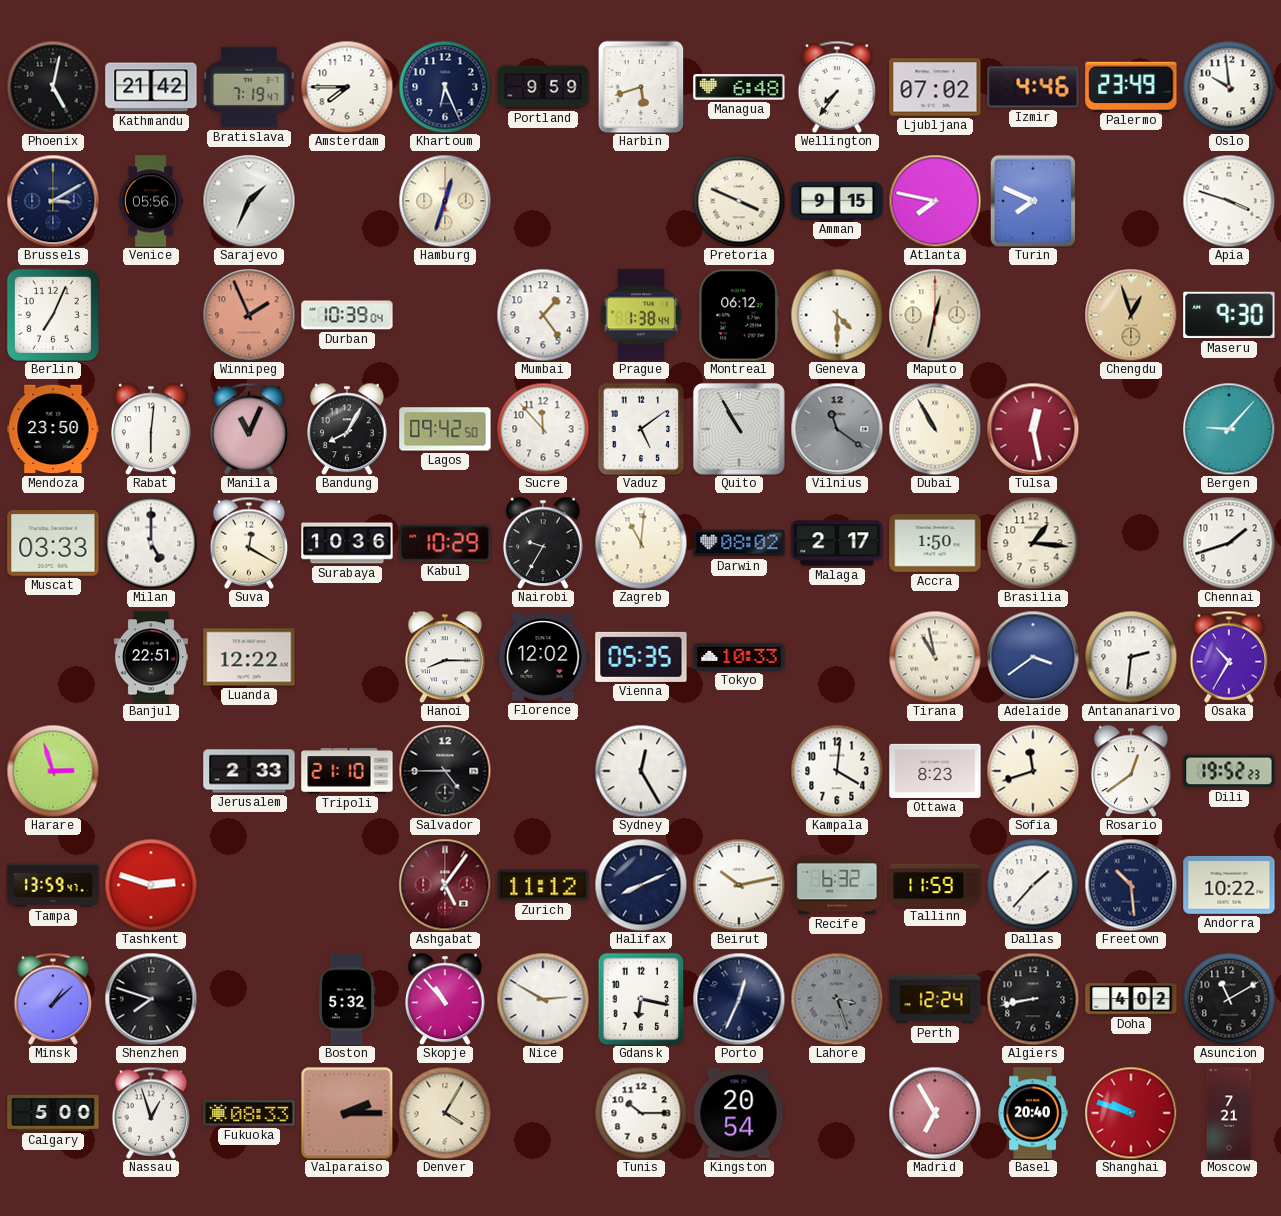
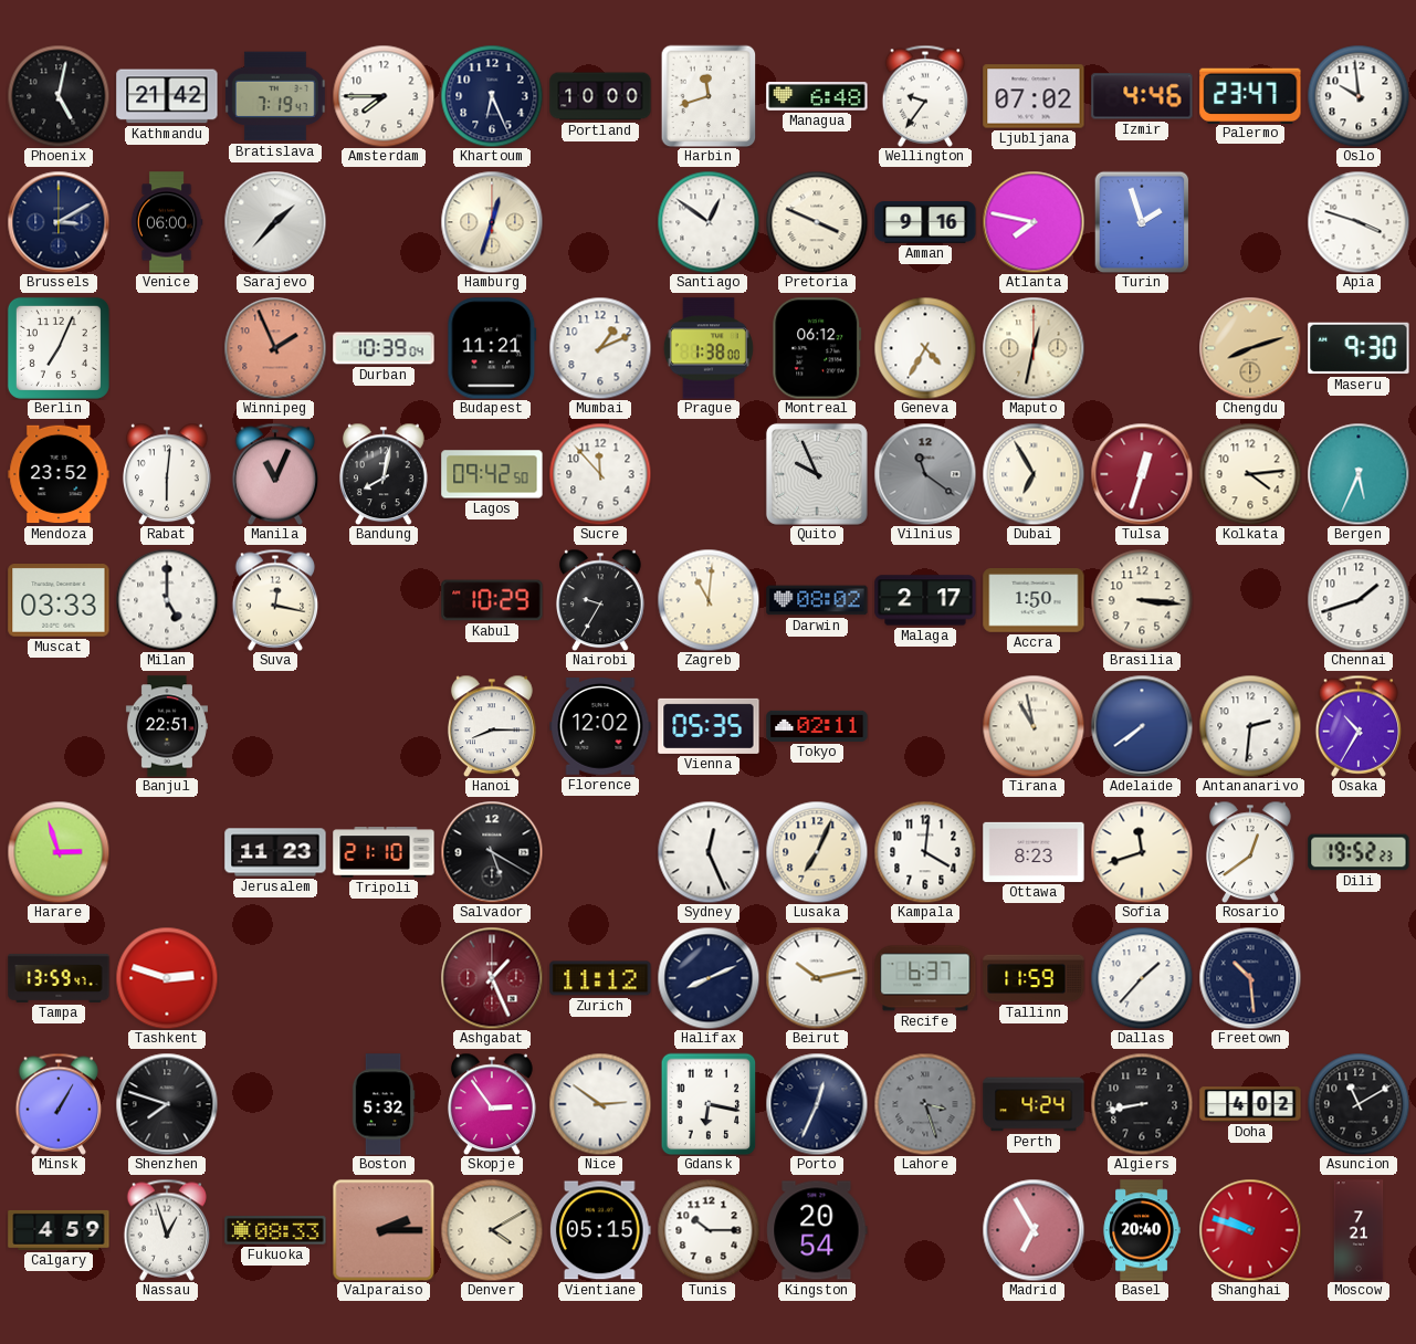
Portland: 9:59 -> 10:00
Harbin: 5:42 -> 11:42
Wellington: 7:36 -> 9:36
Palermo: 23:49 -> 23:47
Venice: 05:56 -> 06:00
Sarajevo: 1:34 -> 1:37
Santiago: none -> 12:51
Amman: 9:15 -> 9:16
Turin: 7:49 -> 1:57
Budapest: none -> 11:21
Mumbai: 1:24 -> 1:11
Prague: 1:38:44 -> 1:38:00
Geneva: 4:30 -> 4:35
Chengdu: 12:57 -> 8:12
Mendoza: 23:50 -> 23:52
Bandung: 8:05 -> 8:02
Vaduz: 5:09 -> none
Quito: 10:55 -> 9:56
Dubai: 10:55 -> 6:55
Tulsa: 12:28 -> 12:33
Kolkata: none -> 4:14
Bergen: 9:07 -> 5:34
Suva: 12:20 -> 12:17
Surabaya: 10:36 -> none
Brasilia: 1:16 -> 3:16
Luanda: 12:22 -> none
Tokyo: 10:33 -> 02:11
Adelaide: 3:39 -> 7:39
Jerusalem: 2:33 -> 11:23
Salvador: 4:45 -> 5:20
Sydney: 12:25 -> 12:26
Lusaka: none -> 7:04
Ashgabat: 5:06 -> 1:26
Recife: 6:32 -> 6:37
Andorra: 10:22 -> none
Minsk: 1:08 -> 1:05
Skopje: 10:53 -> 2:54
Nice: 2:50 -> 2:51
Perth: 12:24 -> 4:24
Calgary: 5:00 -> 4:59
Denver: 4:05 -> 4:10
Vientiane: none -> 05:15
